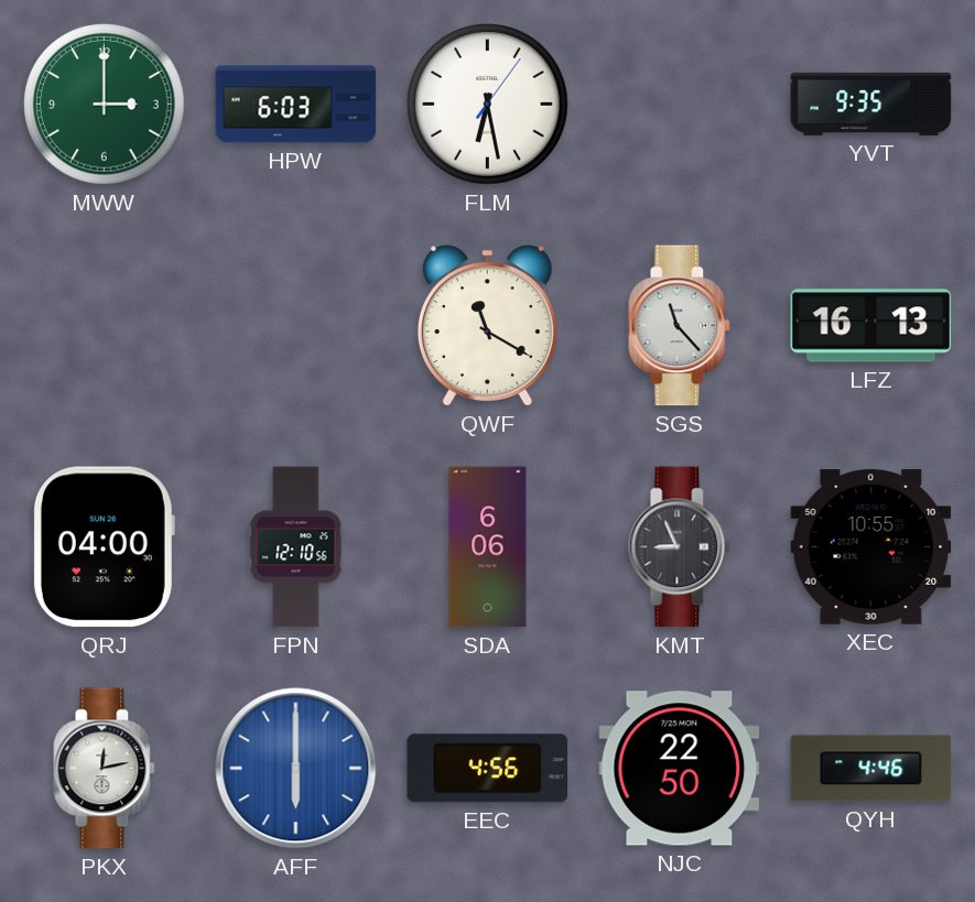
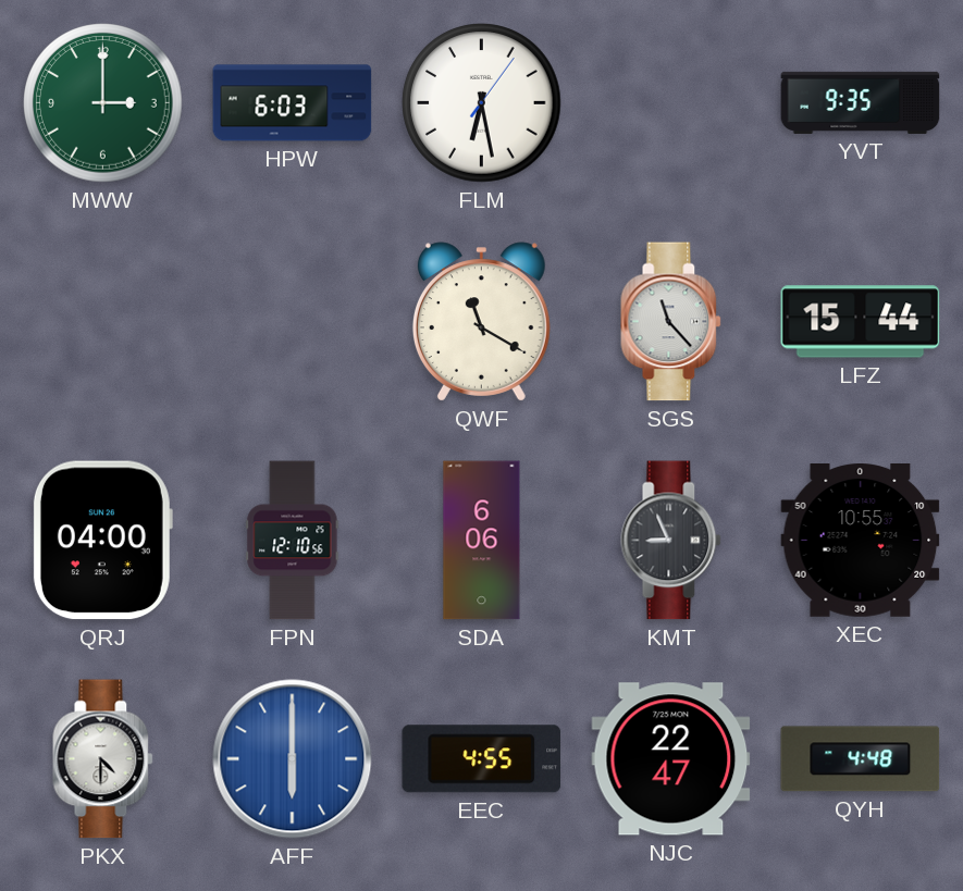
LFZ: 16:13 -> 15:44
PKX: 12:13 -> 4:30
EEC: 4:56 -> 4:55
NJC: 22:50 -> 22:47
QYH: 4:46 -> 4:48
